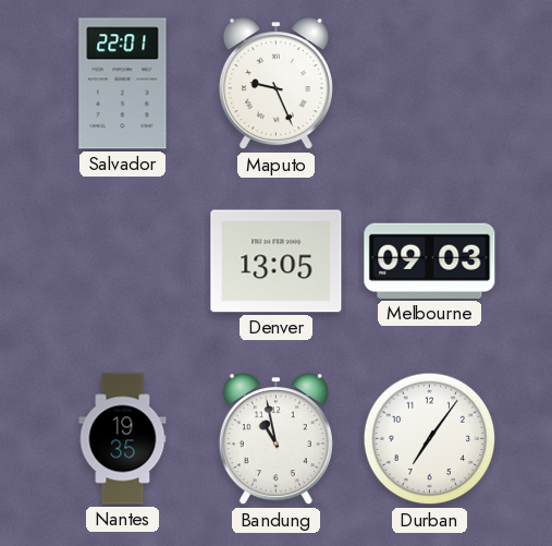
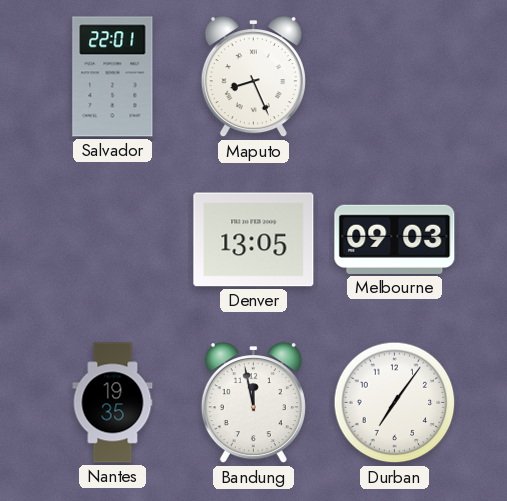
Maputo: 9:26 -> 8:26
Bandung: 10:58 -> 11:58
